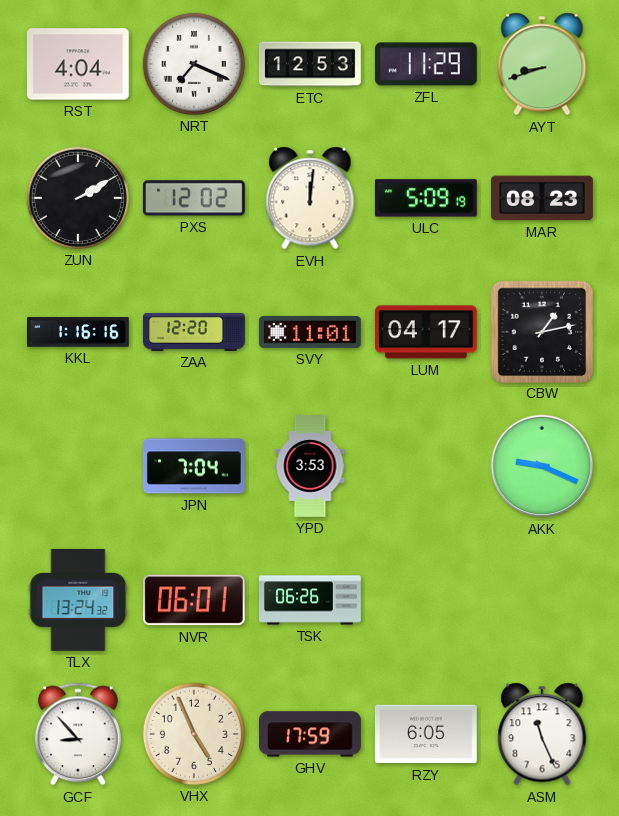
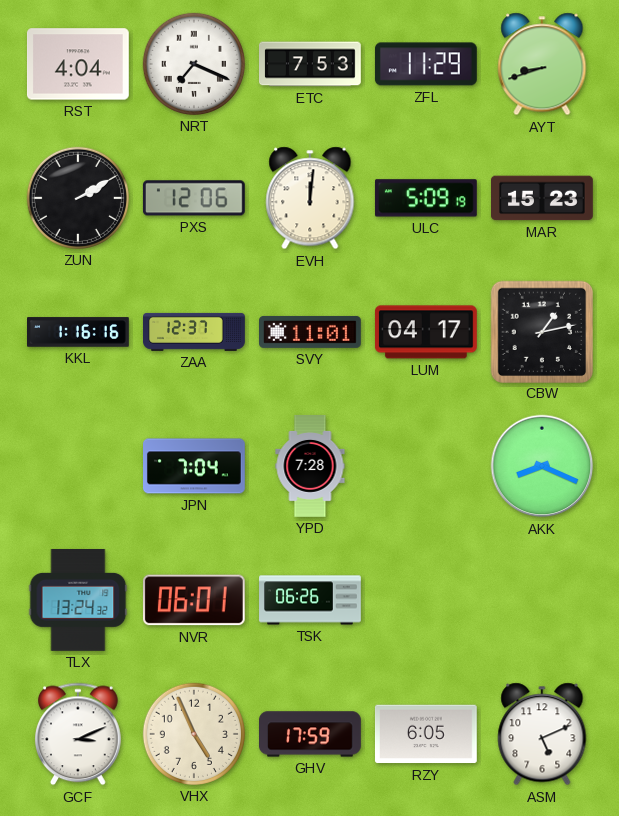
ETC: 12:53 -> 7:53
PXS: 12:02 -> 12:06
MAR: 08:23 -> 15:23
ZAA: 12:20 -> 12:37
YPD: 3:53 -> 7:28
AKK: 9:19 -> 8:19
GCF: 8:53 -> 3:11
ASM: 11:26 -> 5:11
